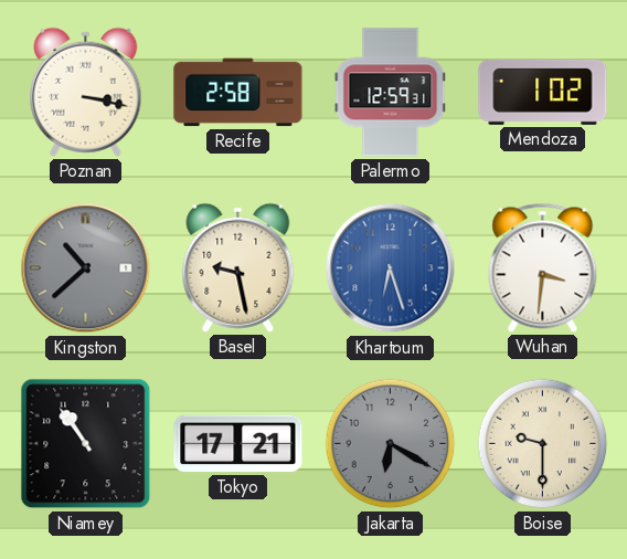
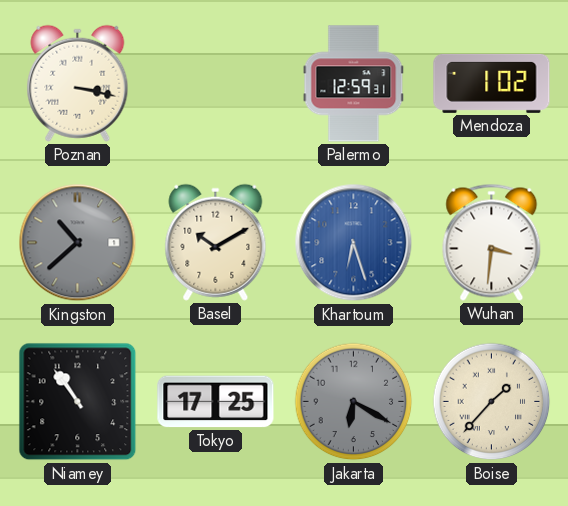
Recife: 2:58 -> none
Basel: 9:28 -> 10:10
Tokyo: 17:21 -> 17:25
Boise: 9:30 -> 1:37
